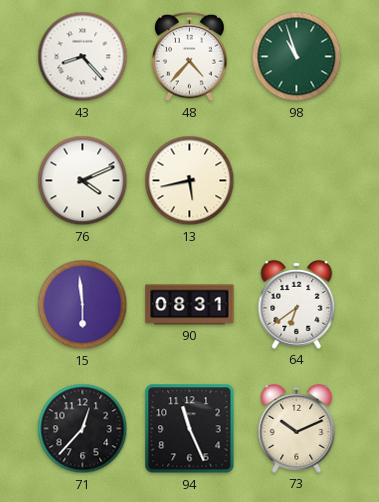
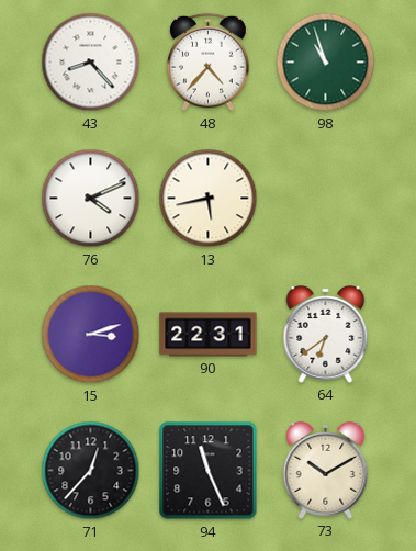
15: 5:59 -> 3:12
90: 08:31 -> 22:31
73: 10:11 -> 10:10
